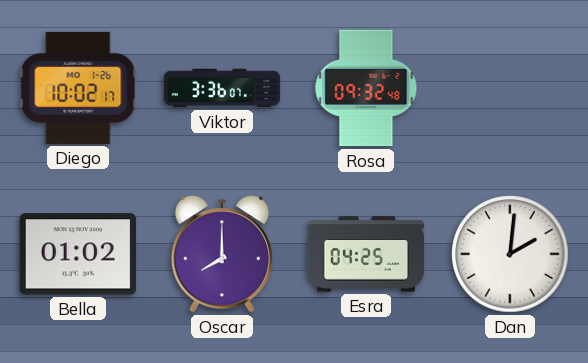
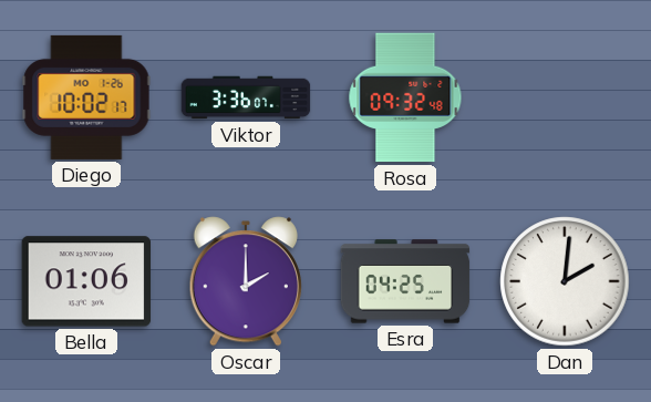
Bella: 01:02 -> 01:06
Oscar: 8:00 -> 2:00
